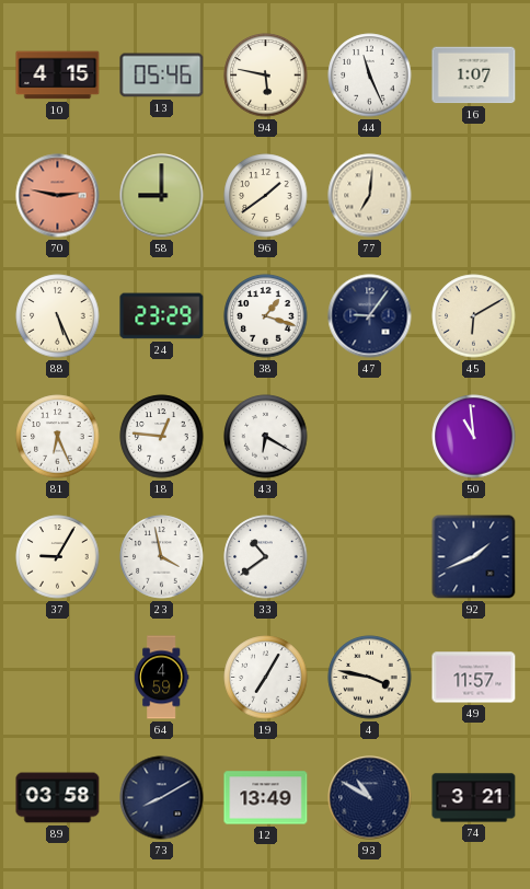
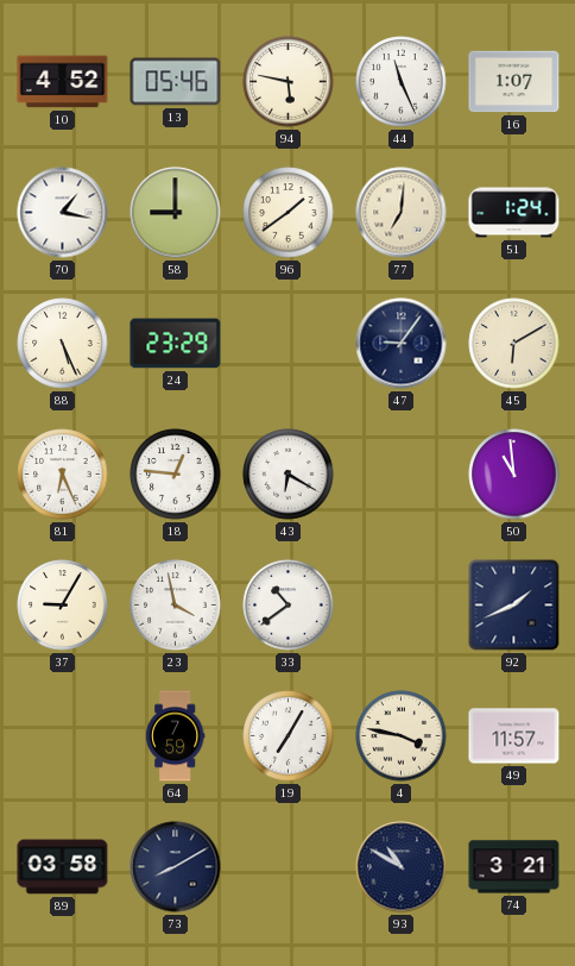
10: 4:15 -> 4:52
70: 2:47 -> 1:17
70 dial: salmon -> white
51: none -> 1:24
38: 1:18 -> none
64: 4:59 -> 7:59
12: 13:49 -> none
